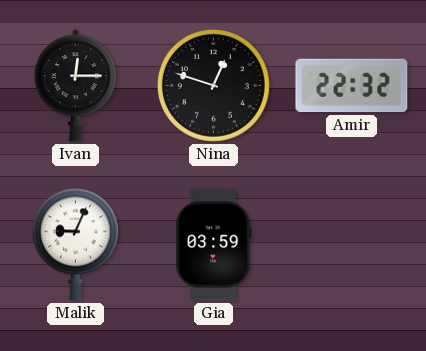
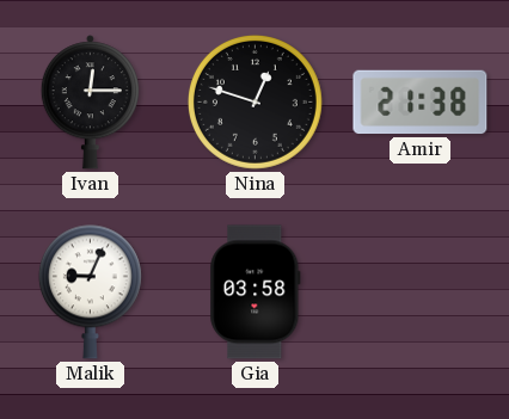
Amir: 22:32 -> 21:38
Gia: 03:59 -> 03:58
